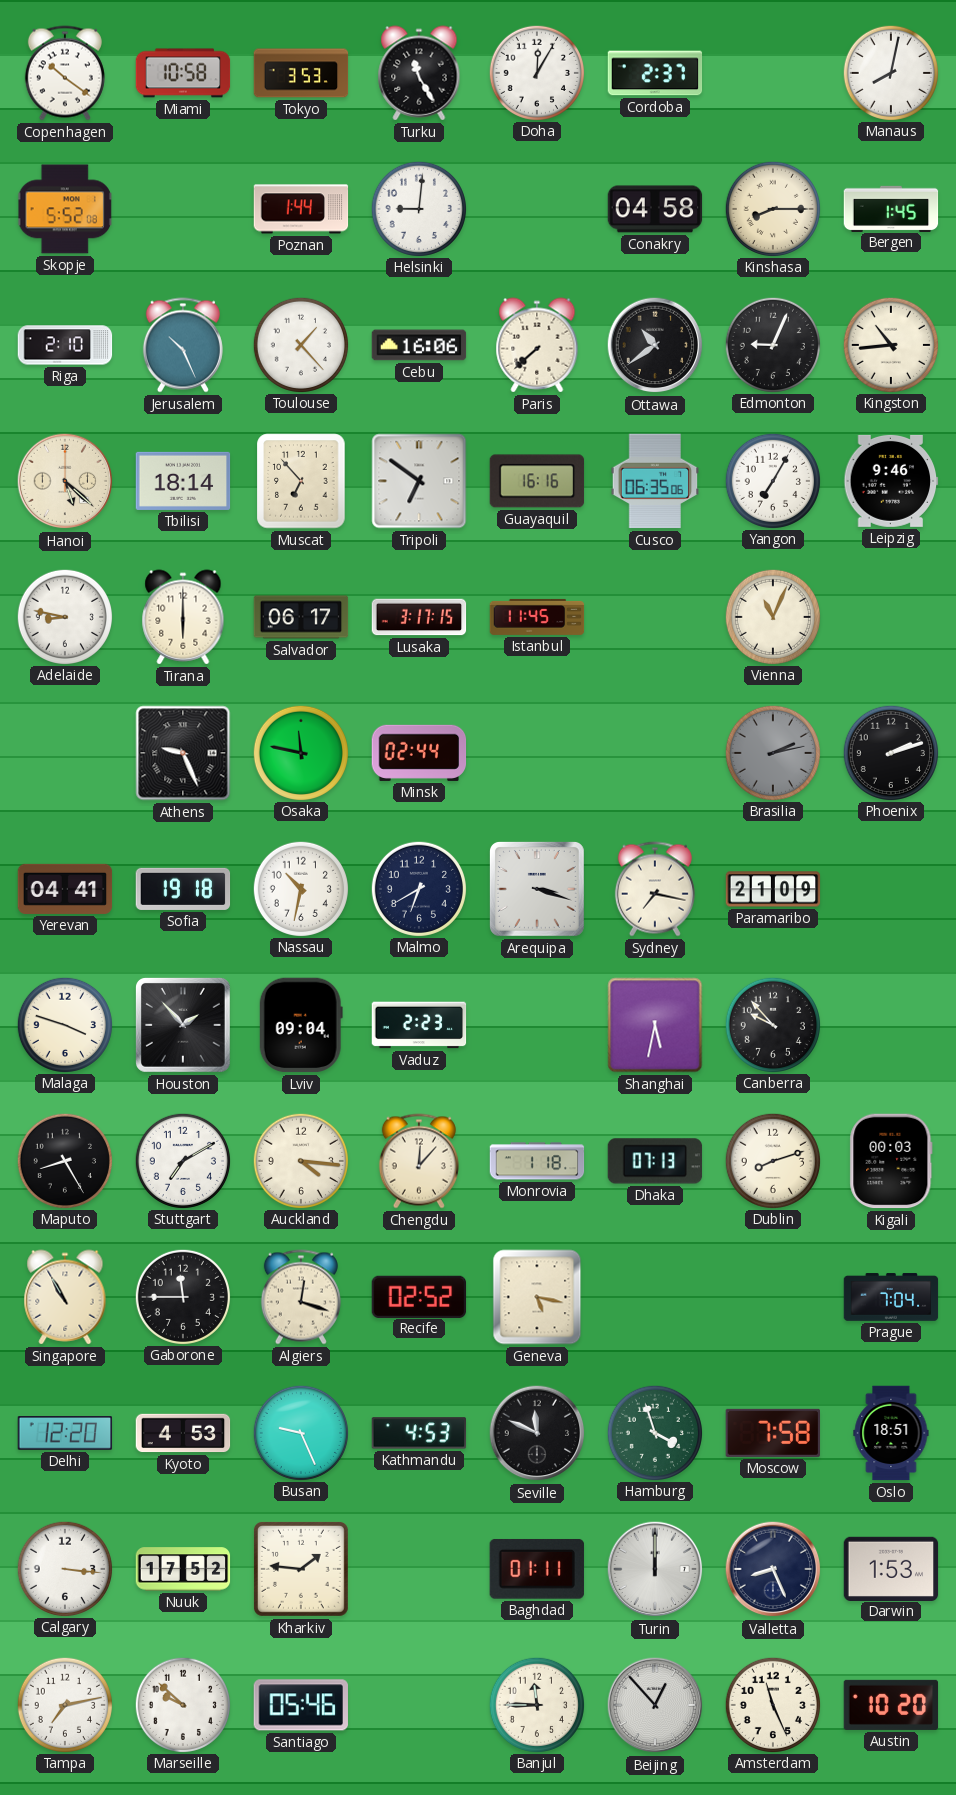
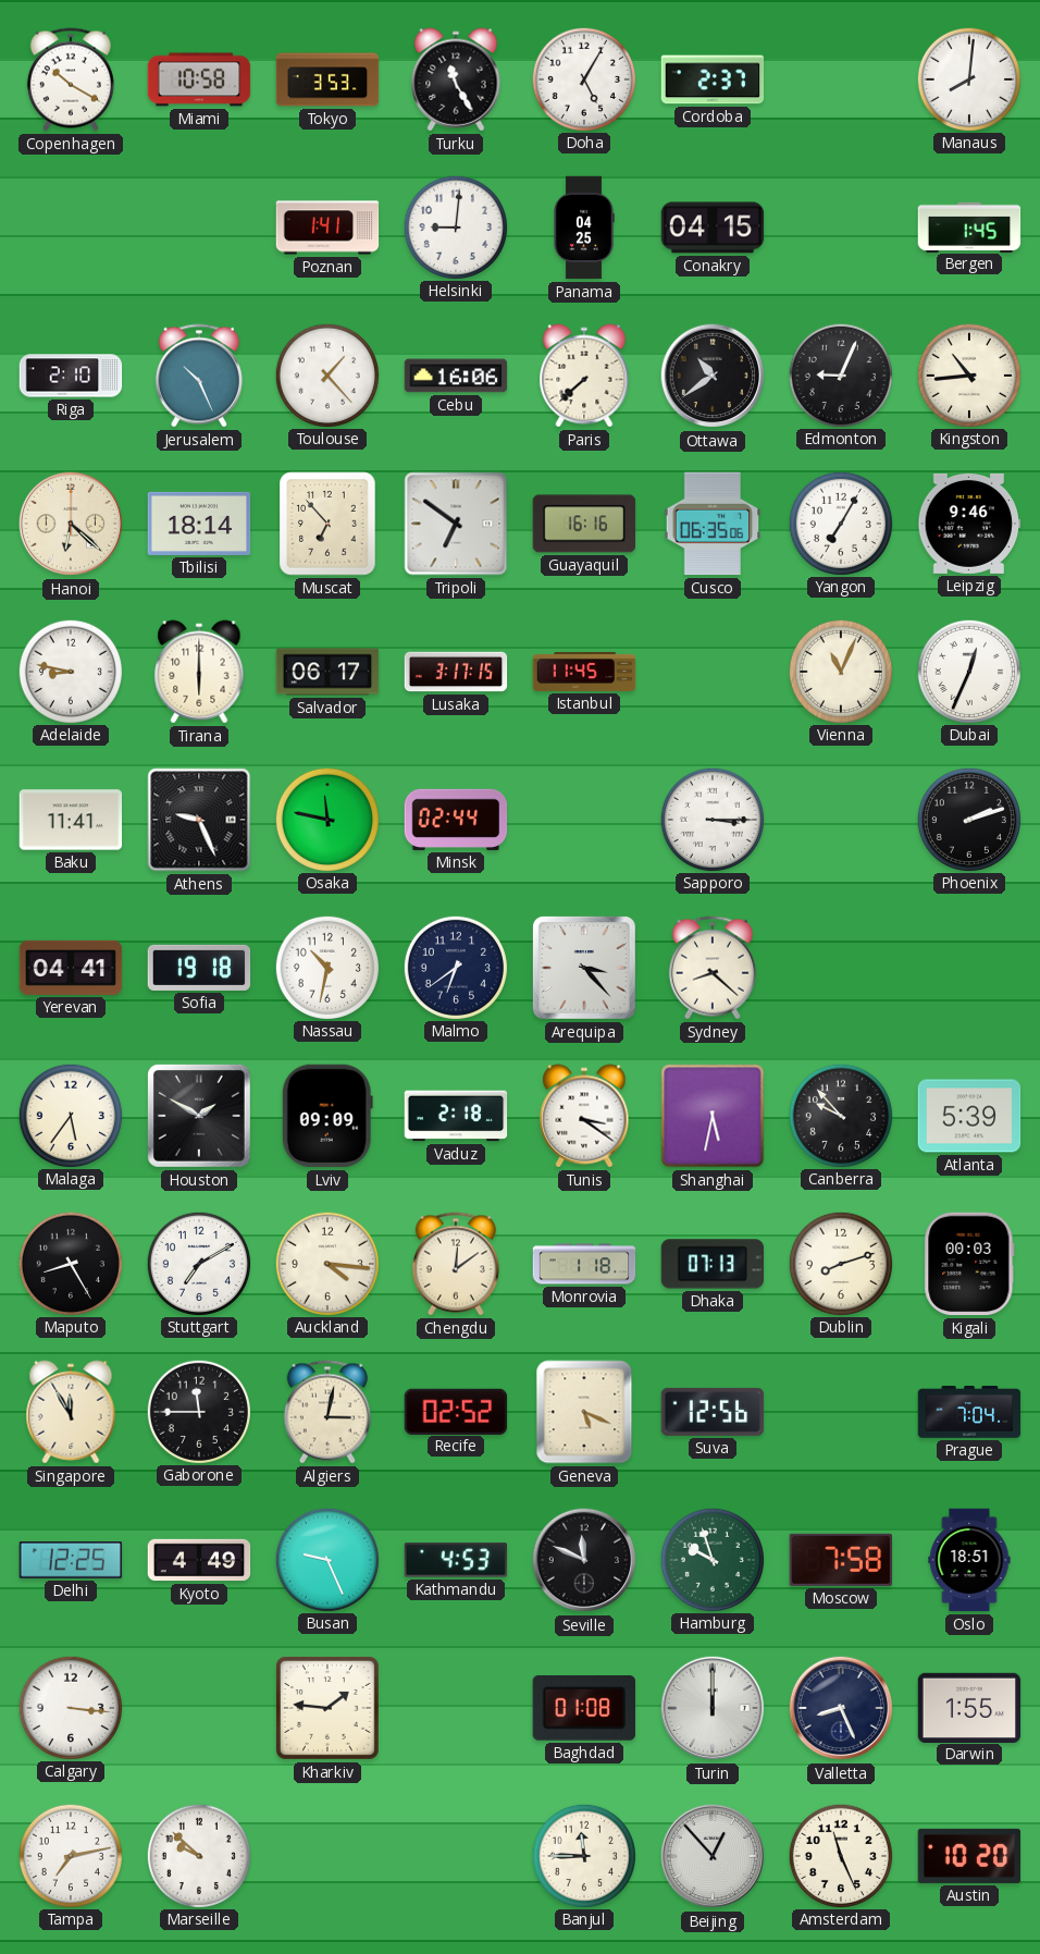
Copenhagen: 10:21 -> 10:20
Doha: 12:05 -> 5:05
Manaus: 8:02 -> 8:01
Skopje: 5:52 -> none
Poznan: 1:44 -> 1:41
Panama: none -> 04:25
Conakry: 04:58 -> 04:15
Kinshasa: 8:15 -> none
Hanoi: 5:22 -> 6:22
Dubai: none -> 12:34
Baku: none -> 11:41
Sapporo: none -> 3:15
Brasilia: 2:13 -> none
Malmo: 6:40 -> 6:39
Arequipa: 3:18 -> 3:23
Sydney: 7:17 -> 8:22
Paramaribo: 21:09 -> none
Malaga: 3:48 -> 5:36
Houston: 1:53 -> 1:50
Lviv: 09:04 -> 09:09
Vaduz: 2:23 -> 2:18
Tunis: none -> 3:21
Atlanta: none -> 5:39
Chengdu: 12:07 -> 12:09
Singapore: 10:55 -> 11:55
Algiers: 12:18 -> 3:02
Geneva: 5:17 -> 5:19
Suva: none -> 12:56
Delhi: 12:20 -> 12:25
Kyoto: 4:53 -> 4:49
Hamburg: 3:57 -> 9:57
Nuuk: 17:52 -> none
Baghdad: 01:11 -> 01:08
Darwin: 1:53 -> 1:55
Santiago: 05:46 -> none
